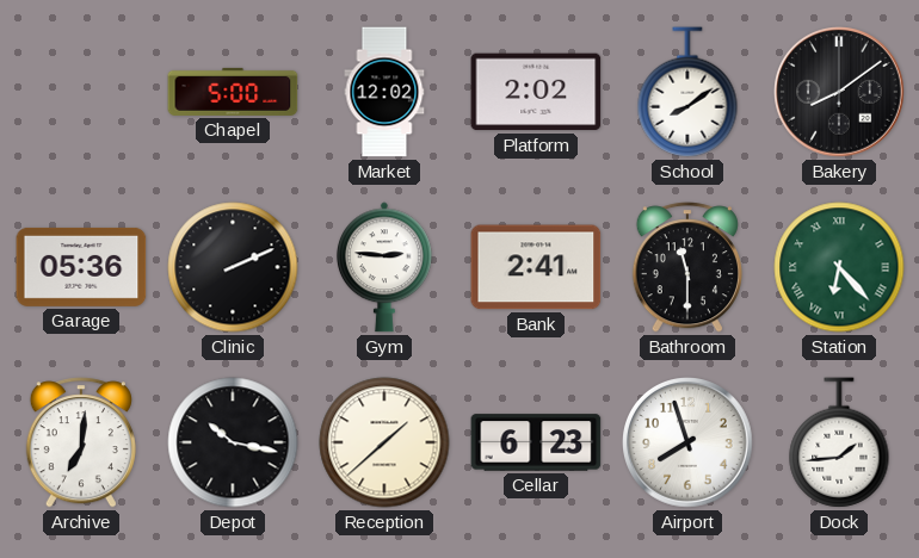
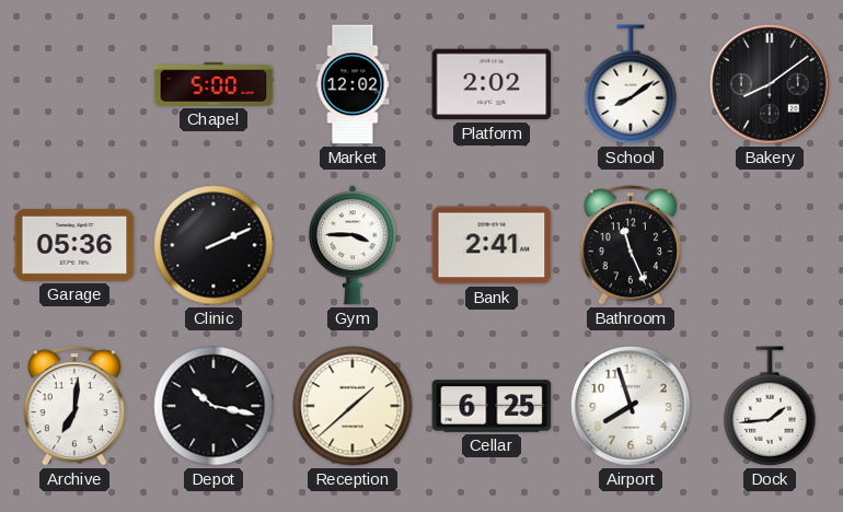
Gym: 2:46 -> 3:45
Bathroom: 11:30 -> 11:26
Station: 6:23 -> none
Cellar: 6:23 -> 6:25
